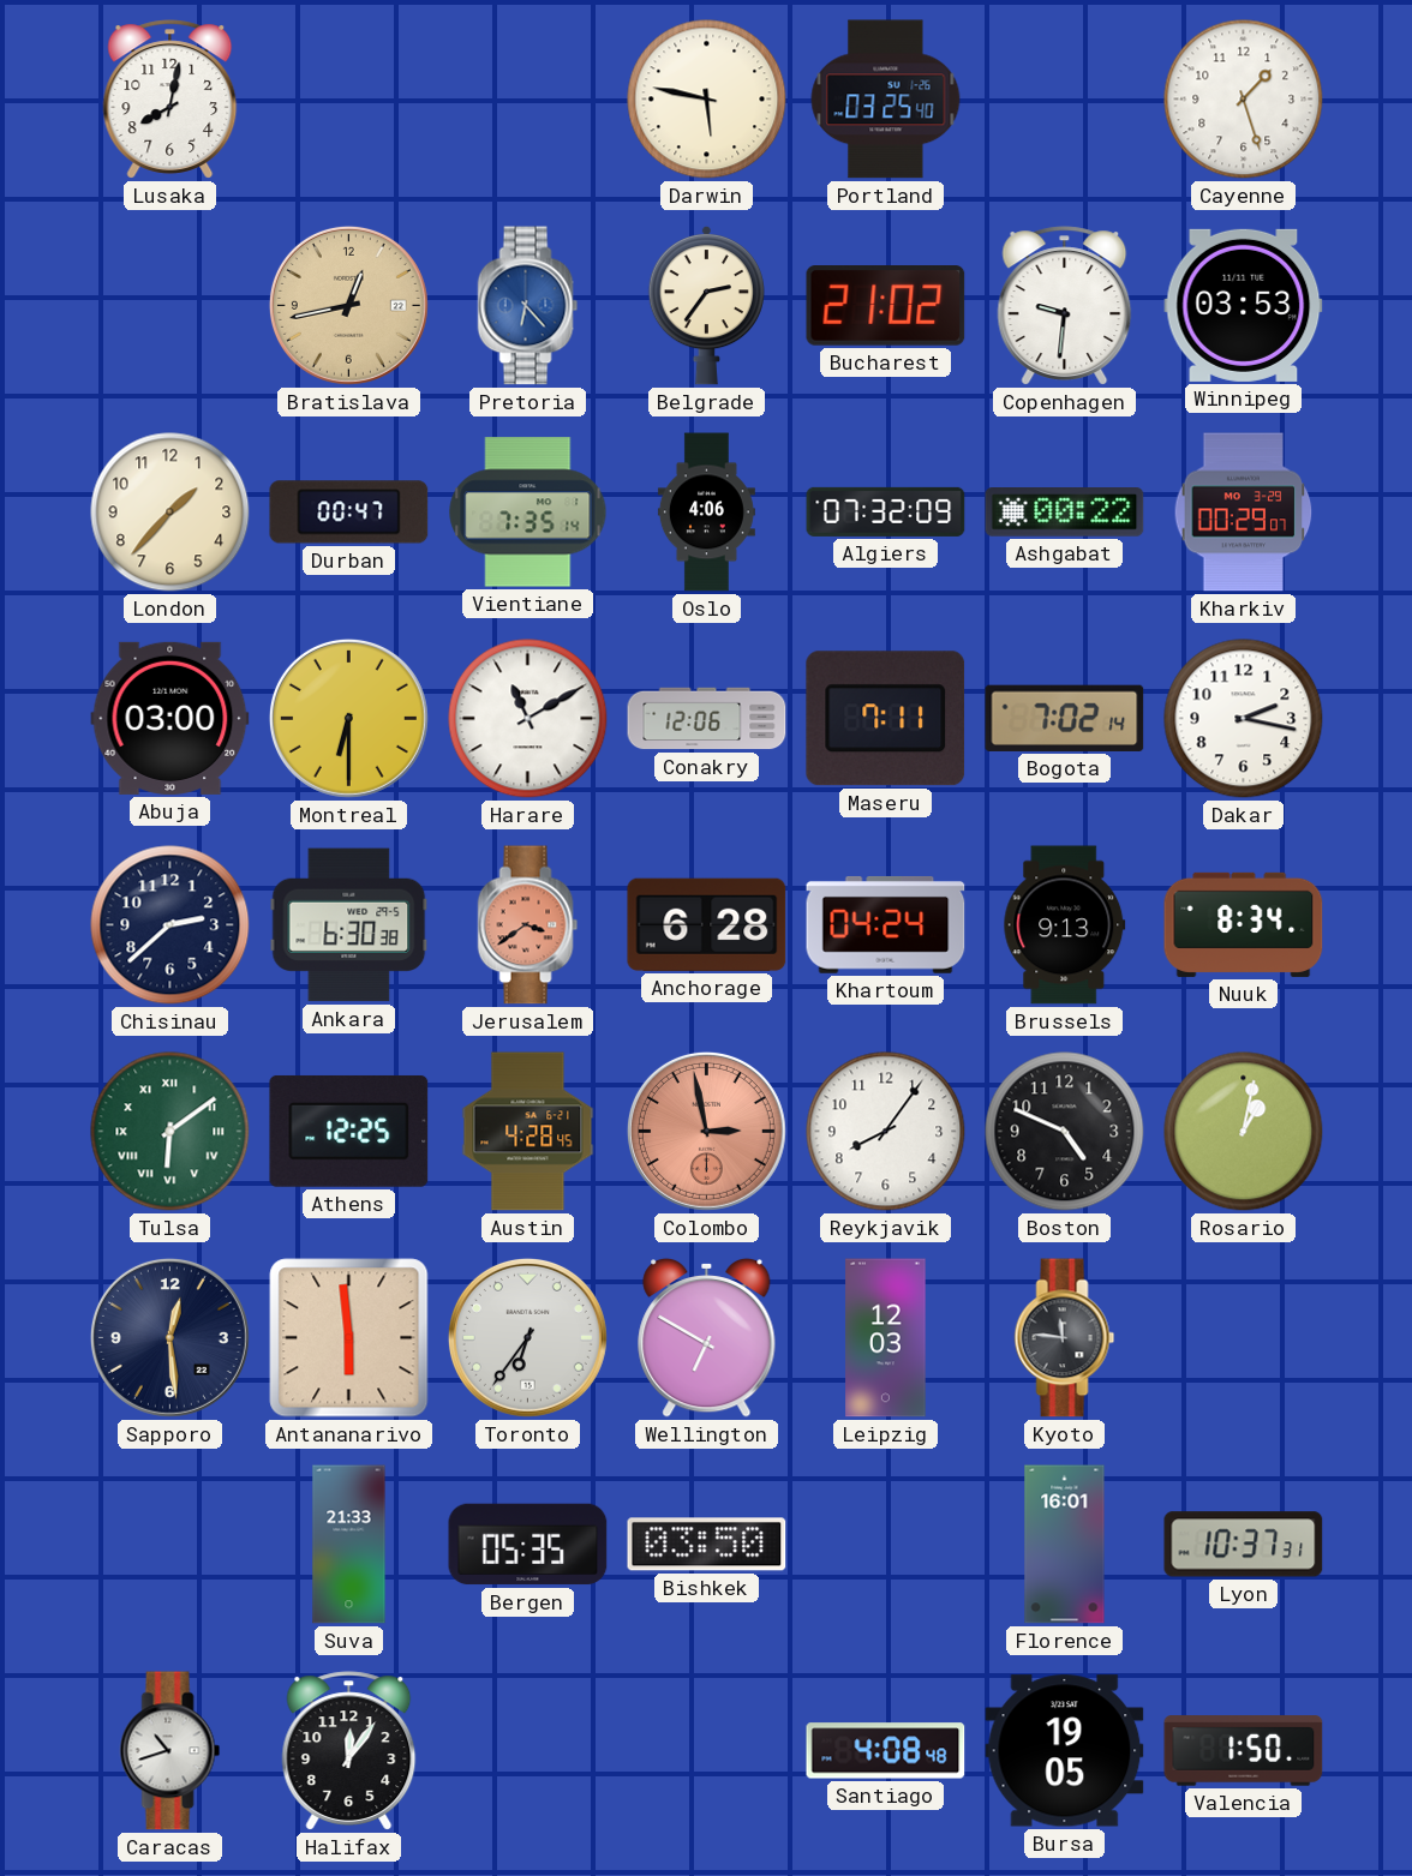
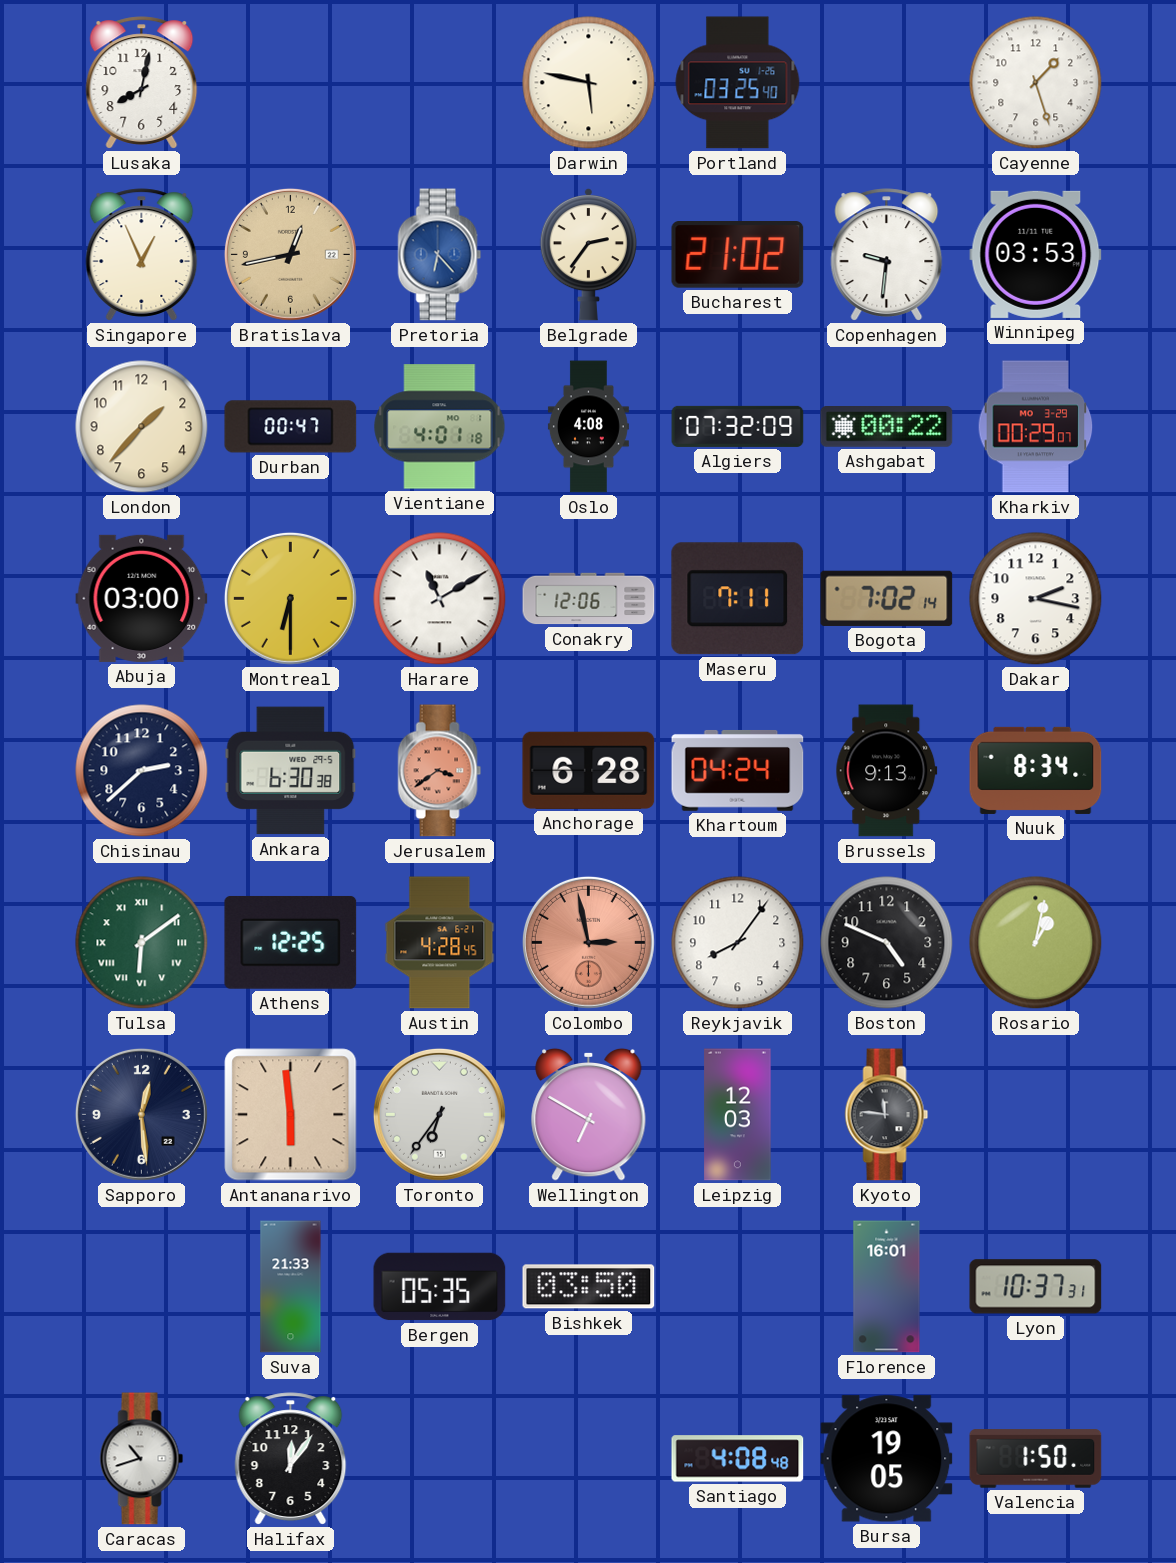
Singapore: none -> 12:56
Vientiane: 7:35 -> 4:01
Oslo: 4:06 -> 4:08
